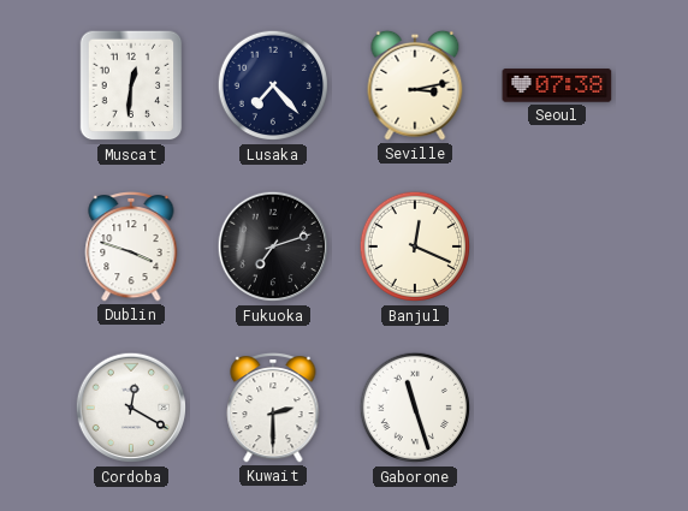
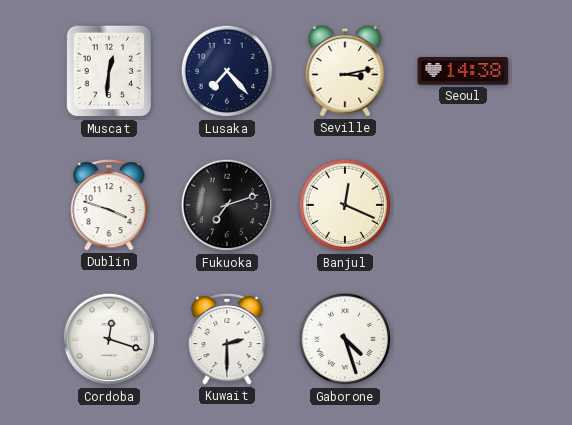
Seoul: 07:38 -> 14:38
Cordoba: 12:20 -> 12:18
Gaborone: 11:27 -> 4:27
